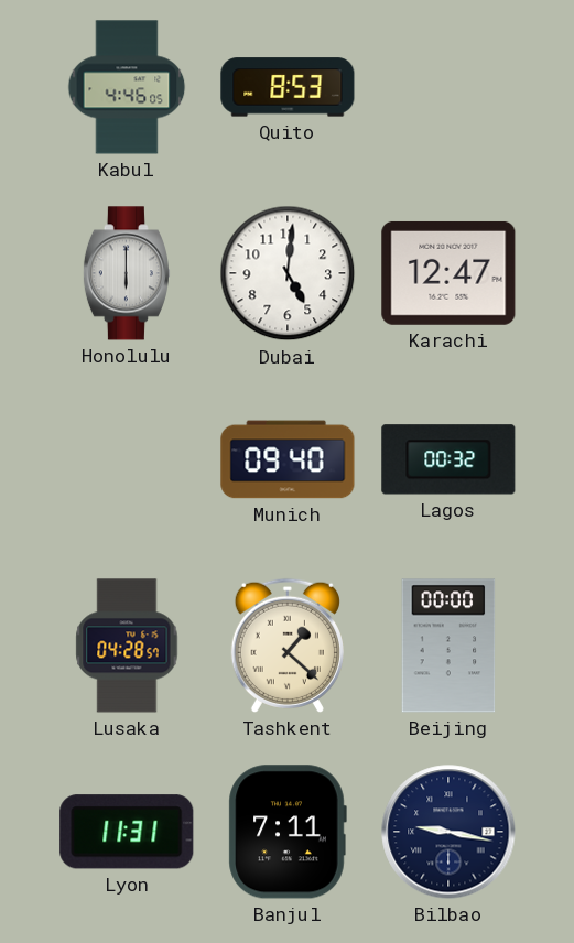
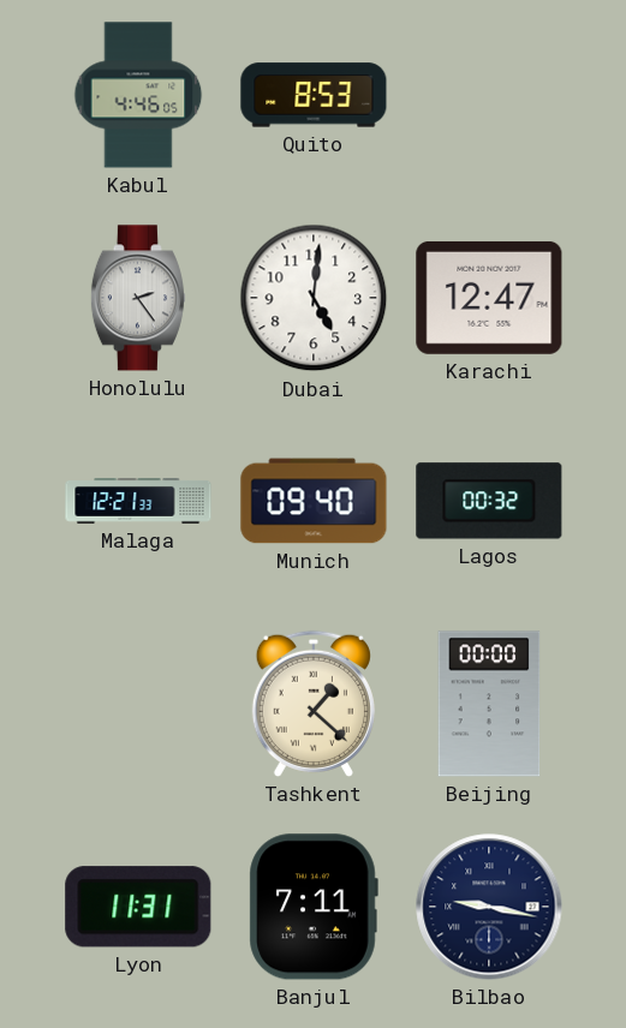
Honolulu: 6:00 -> 2:24
Malaga: none -> 12:21
Lusaka: 04:28 -> none
